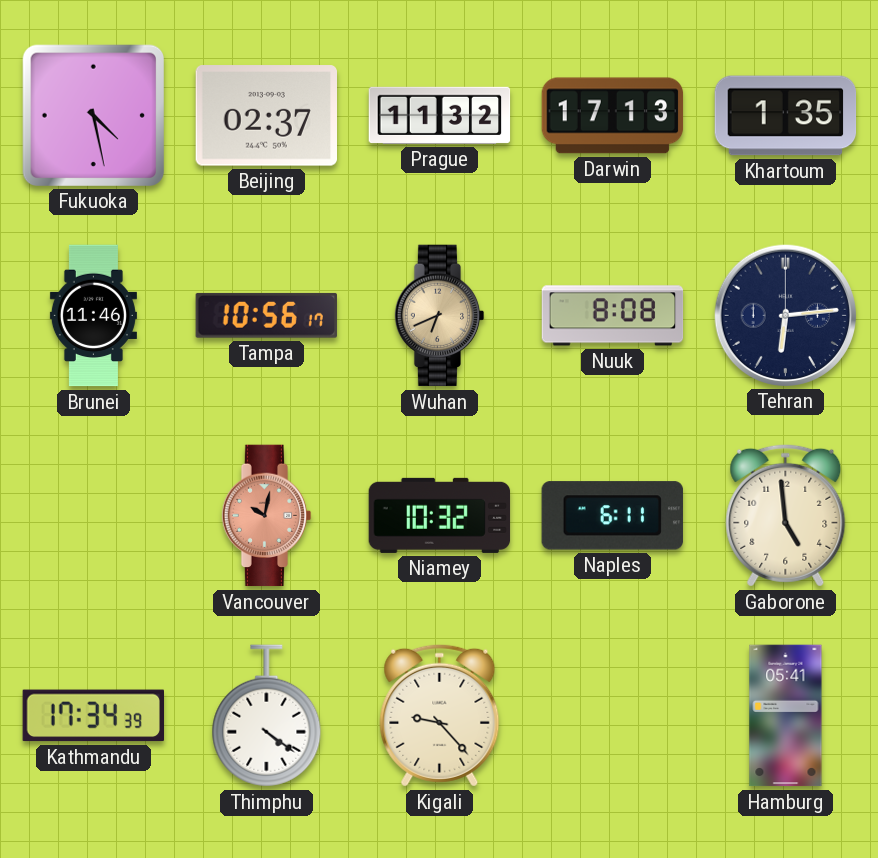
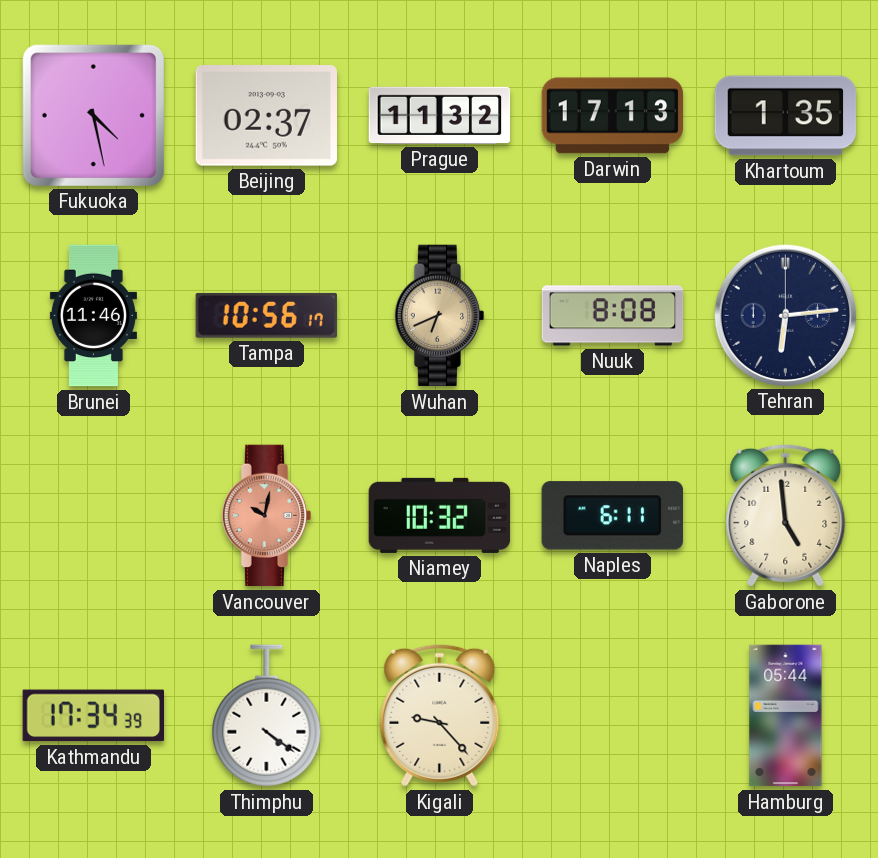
Hamburg: 05:41 -> 05:44
